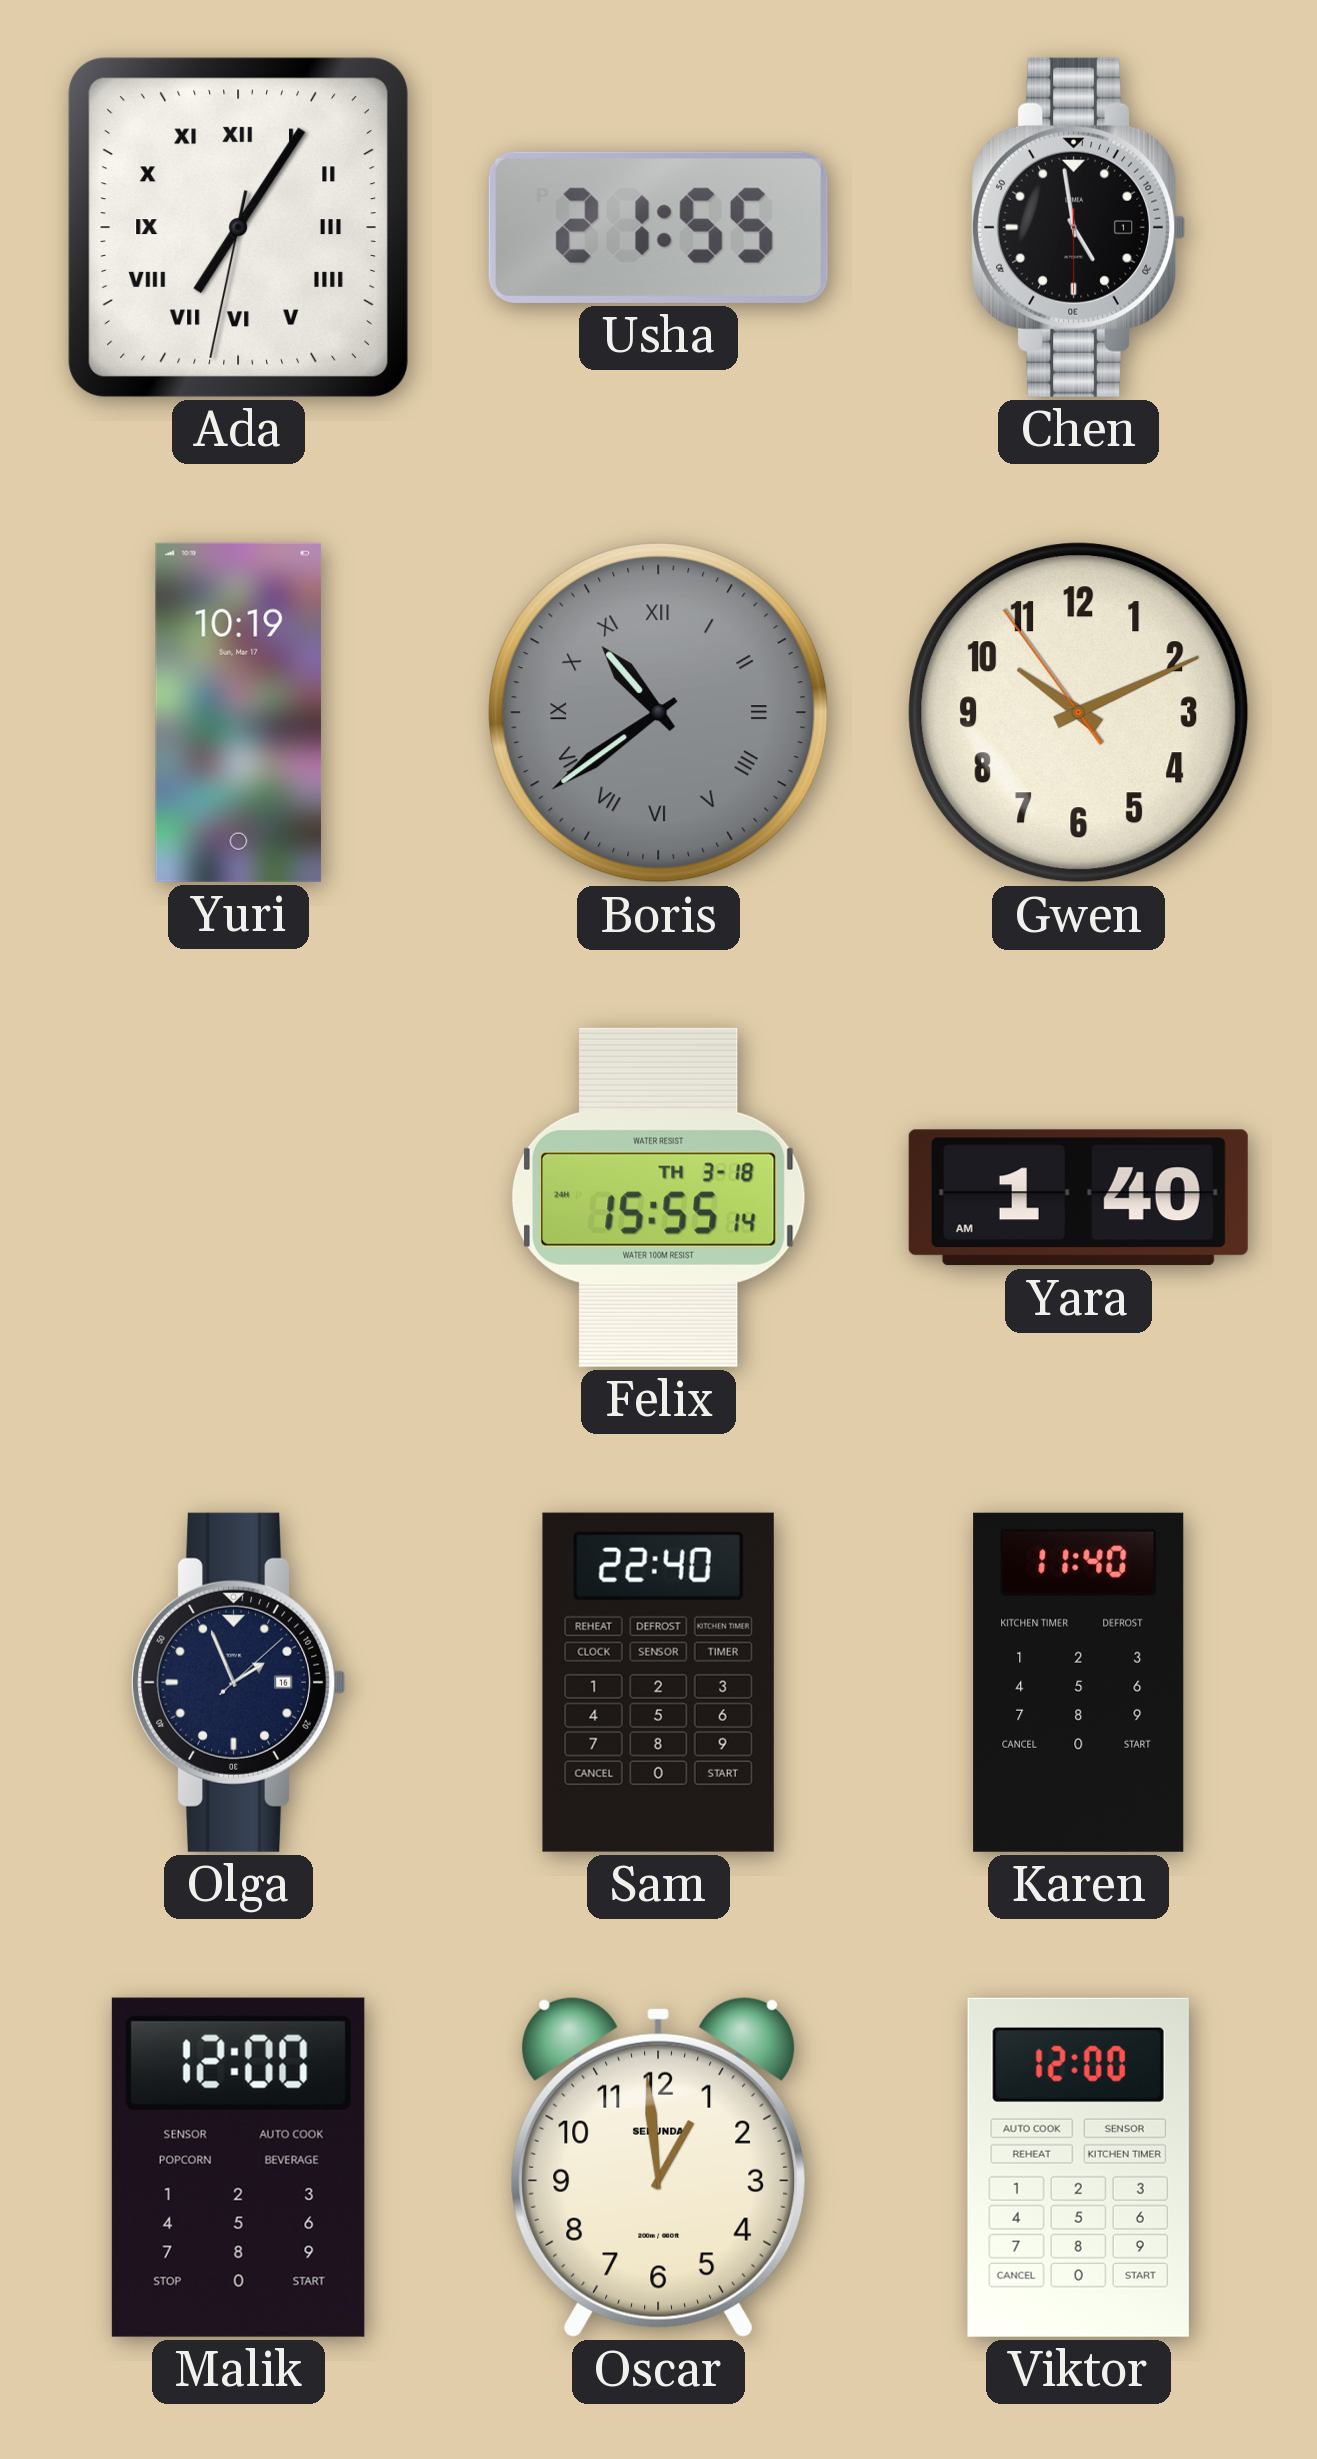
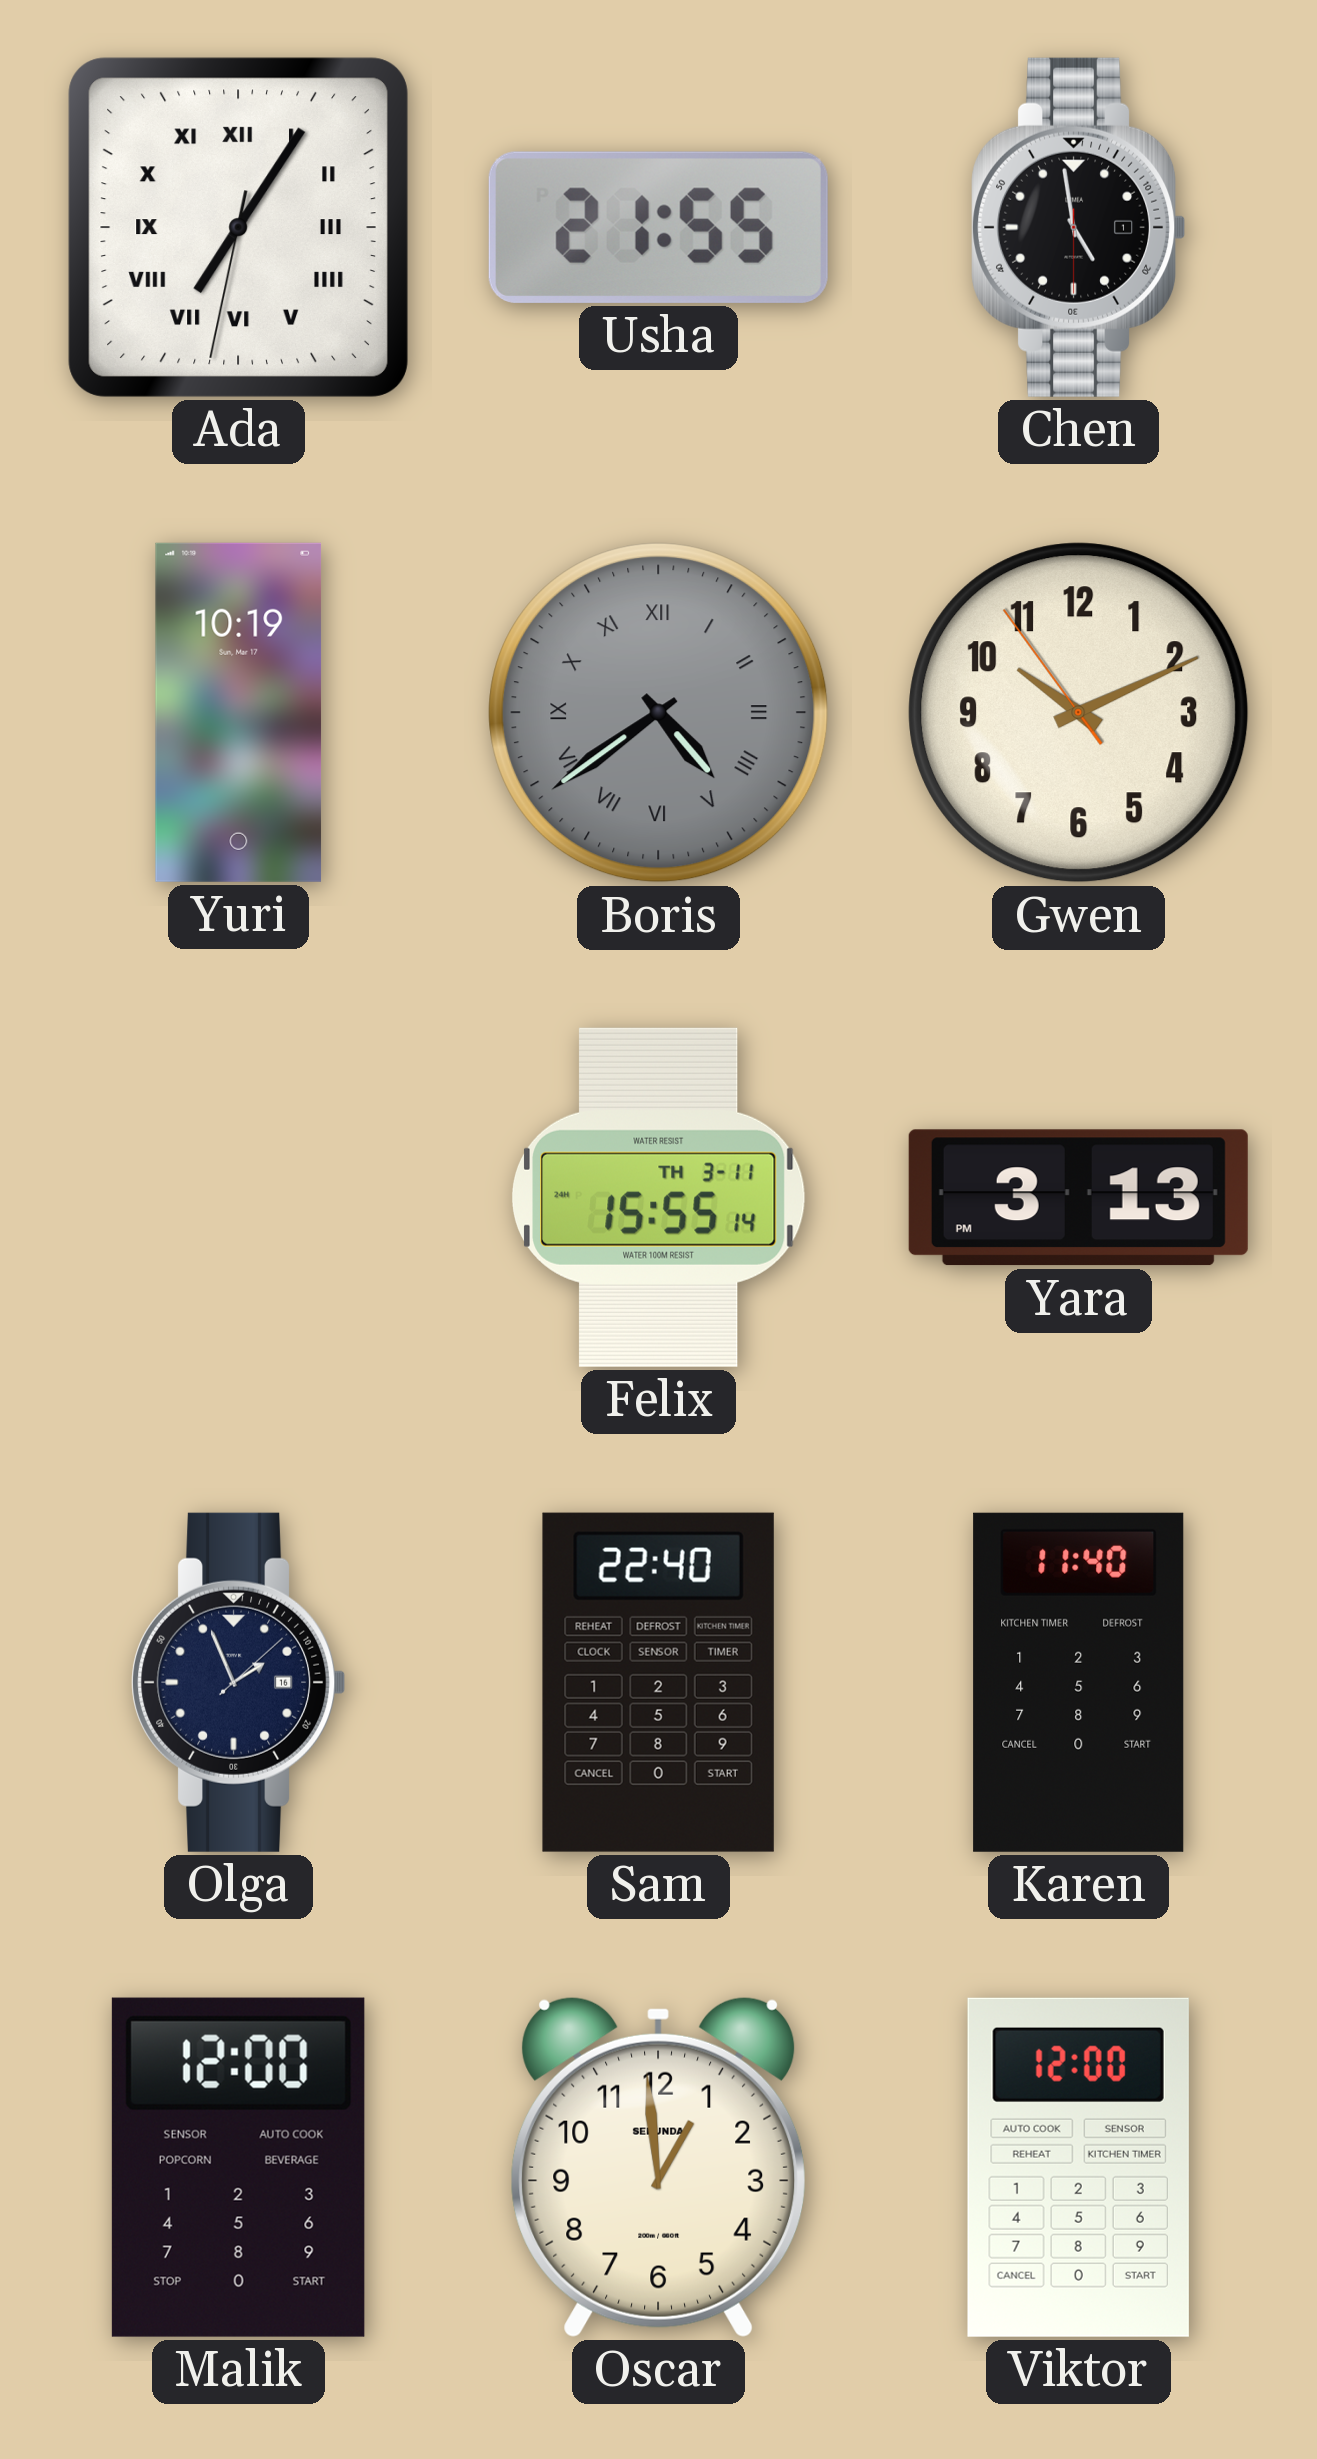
Boris: 10:39 -> 4:39
Felix date: TH 3-18 -> TH 3-11
Yara: 1:40 -> 3:13
